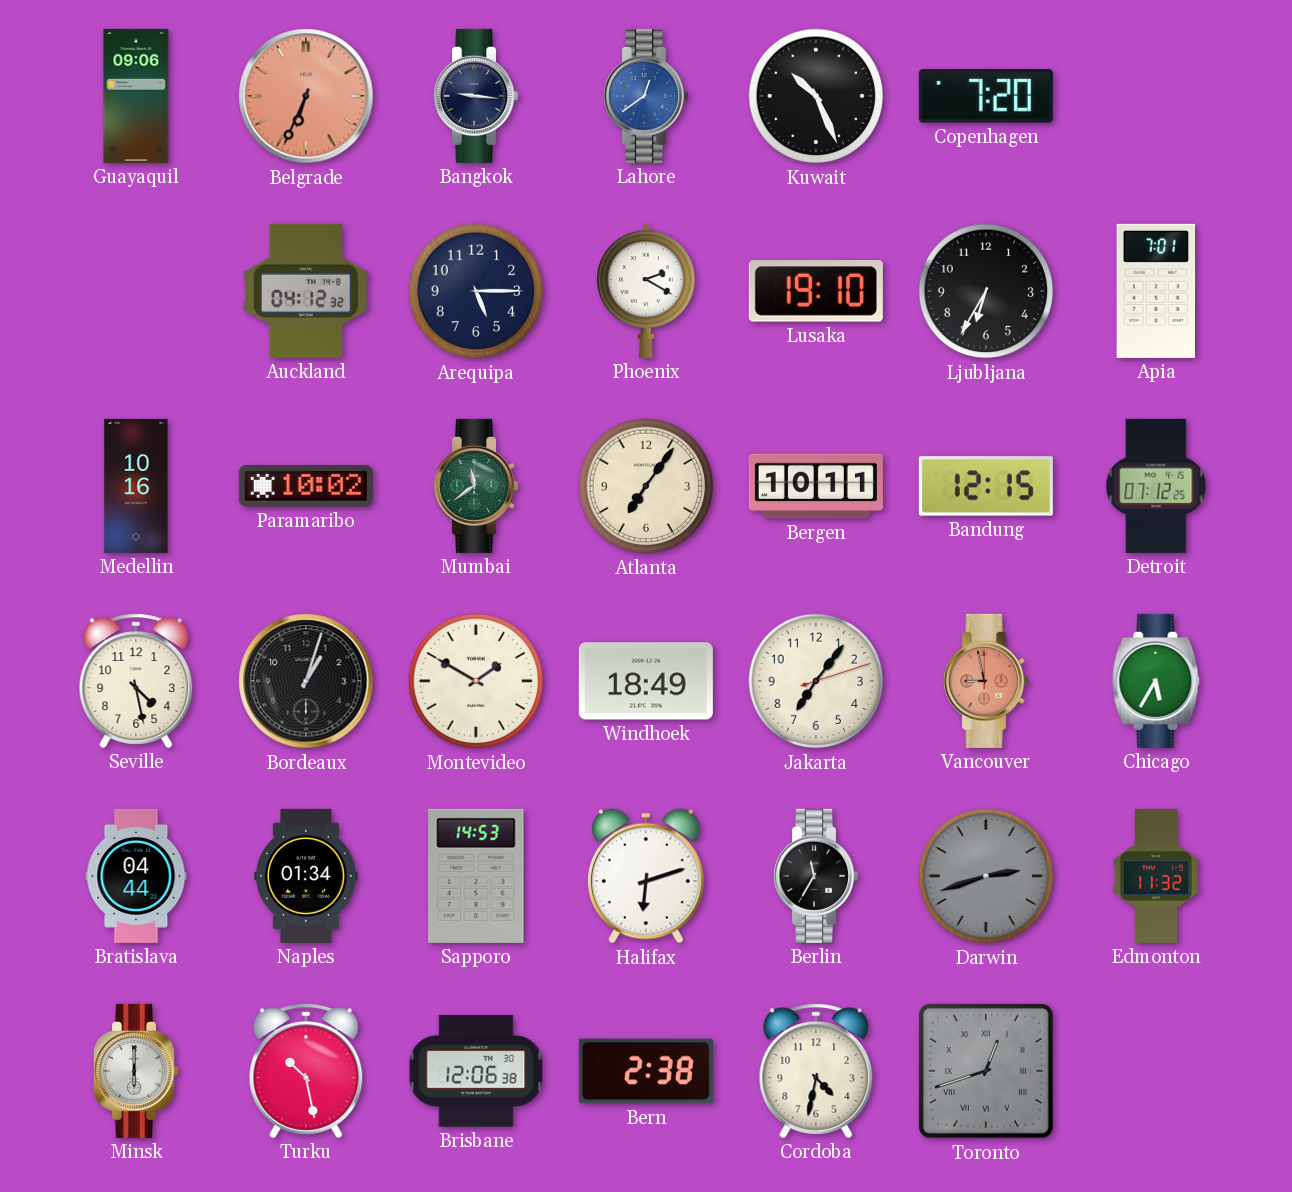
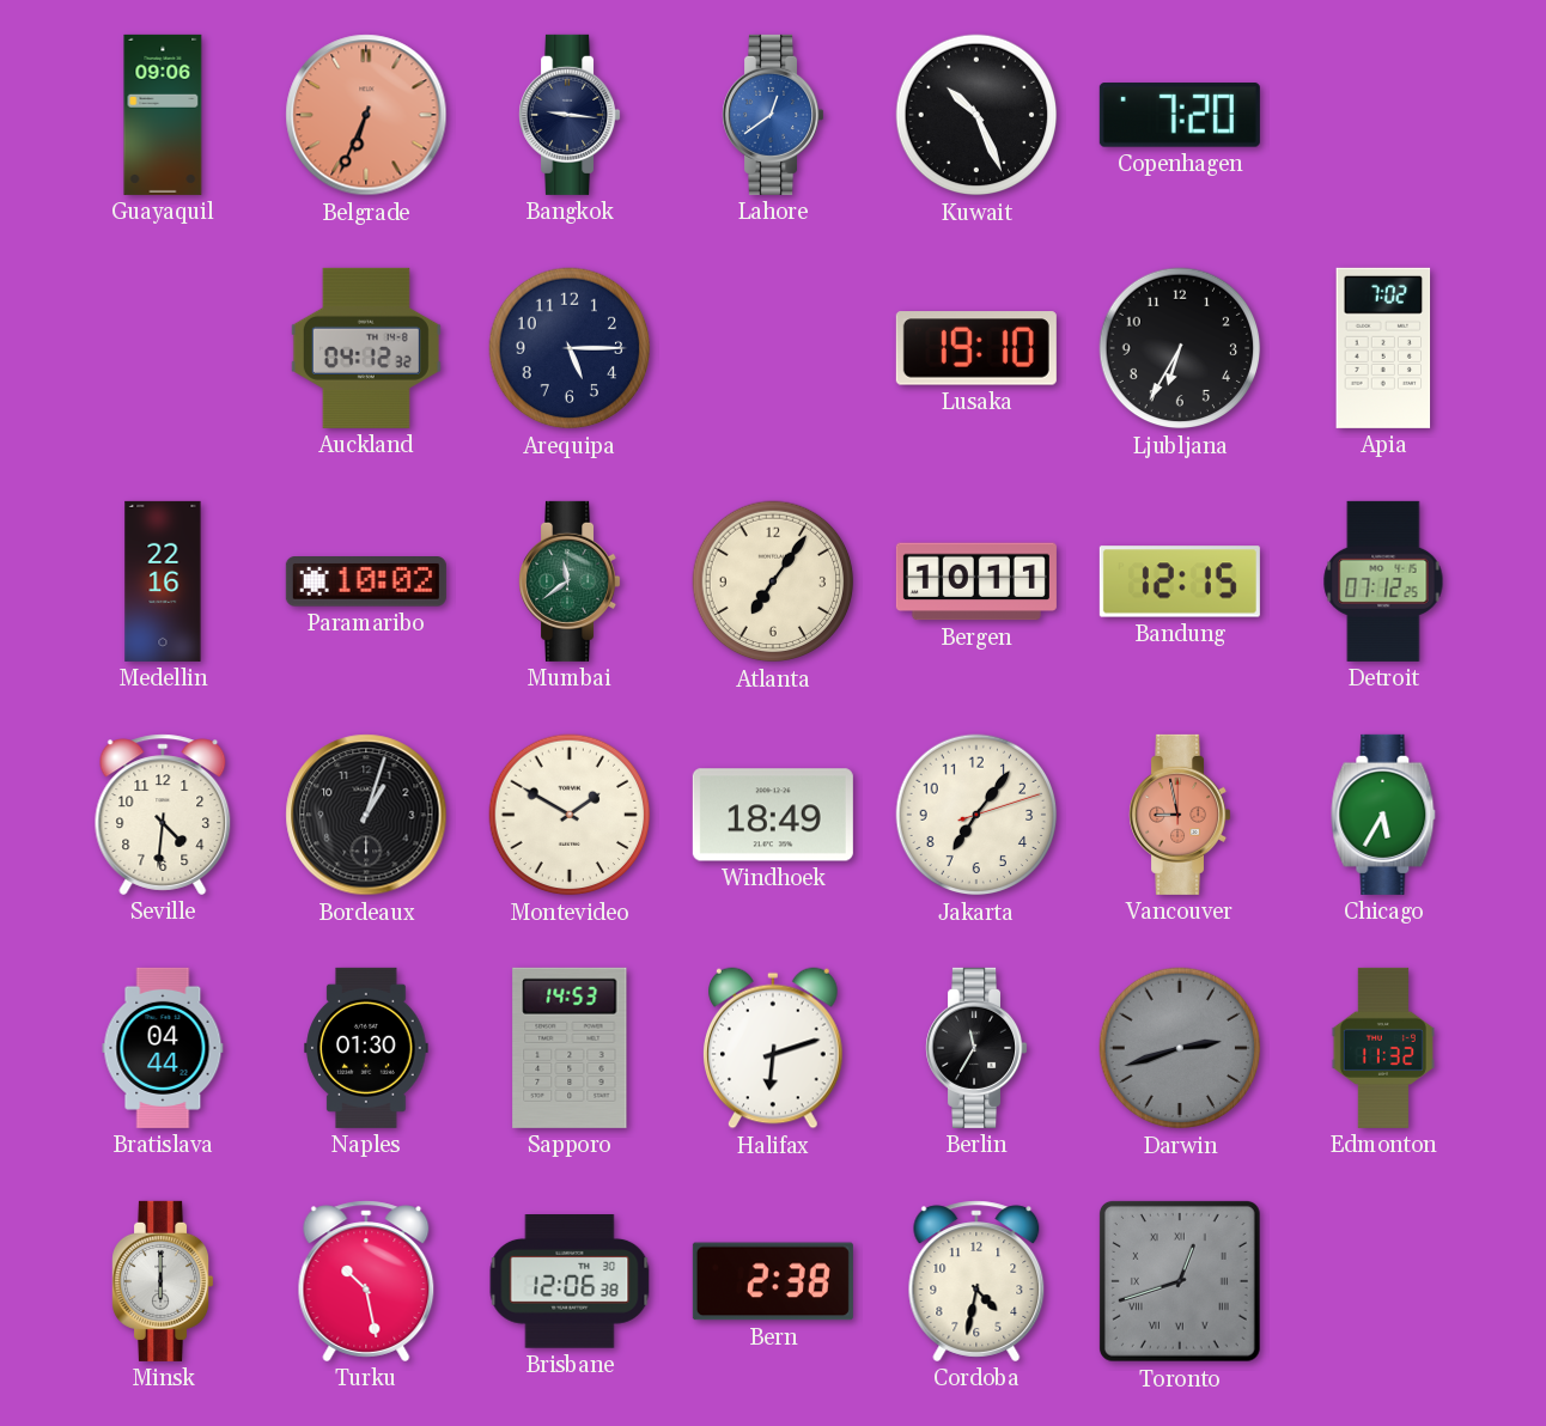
Phoenix: 2:20 -> none
Apia: 7:01 -> 7:02
Medellin: 10:16 -> 22:16
Seville: 4:28 -> 4:31
Naples: 01:34 -> 01:30
